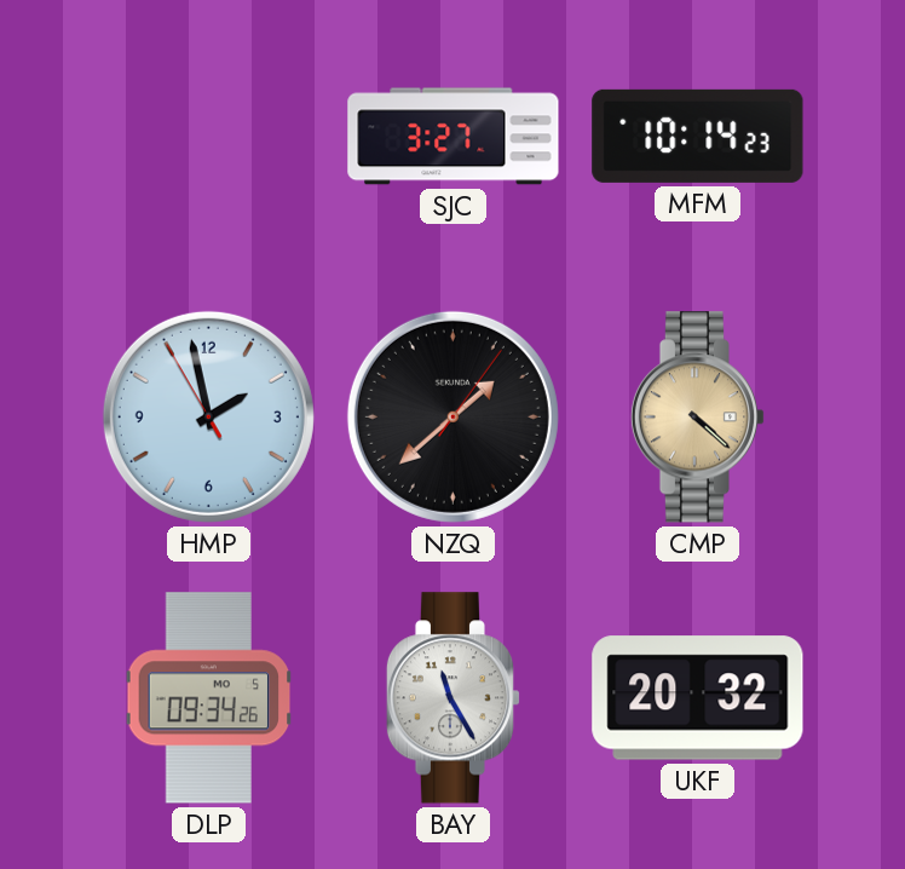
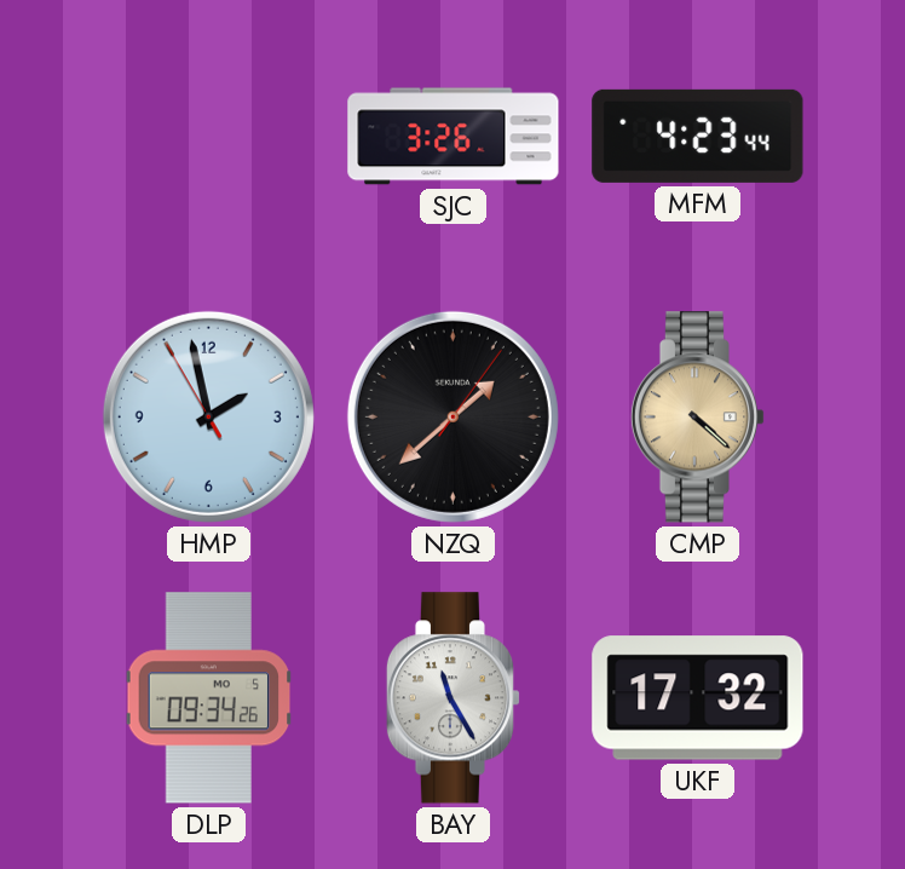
SJC: 3:27 -> 3:26
MFM: 10:14 -> 4:23
UKF: 20:32 -> 17:32
